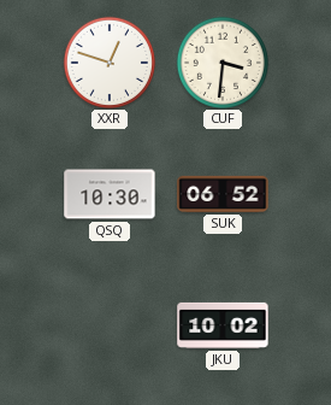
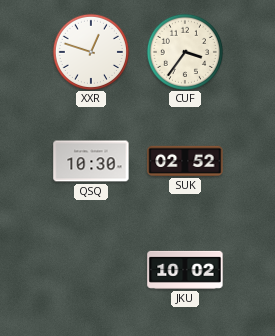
CUF: 3:31 -> 3:36
SUK: 06:52 -> 02:52
